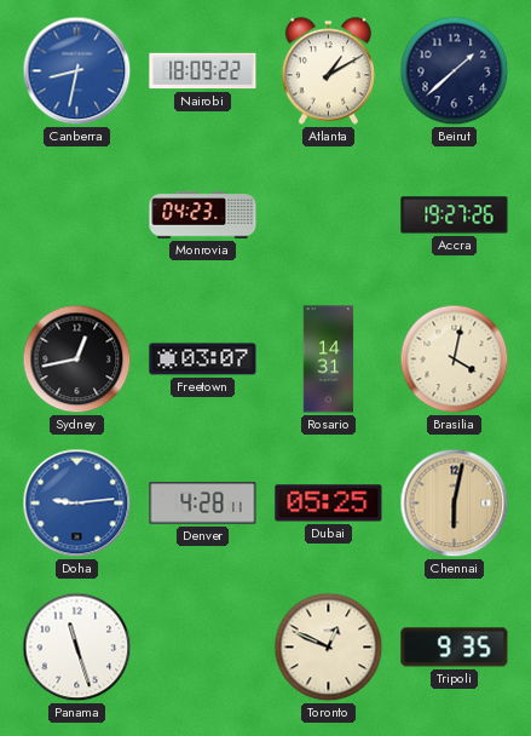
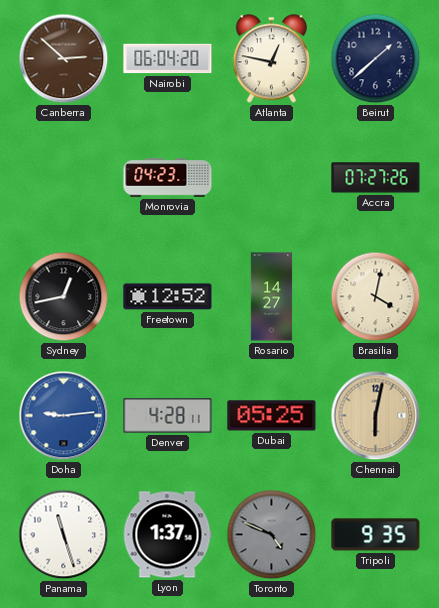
Canberra: 8:32 -> 2:52
Canberra dial: blue -> brown
Nairobi: 18:09 -> 06:04
Atlanta: 1:10 -> 12:47
Accra: 19:27 -> 07:27
Freetown: 03:07 -> 12:52
Rosario: 14:31 -> 14:27
Lyon: none -> 1:37
Toronto: 12:49 -> 4:49
Toronto dial: cream -> grey
